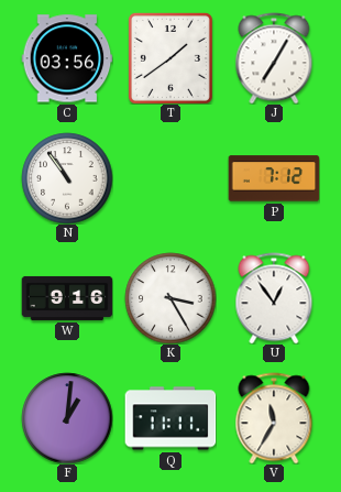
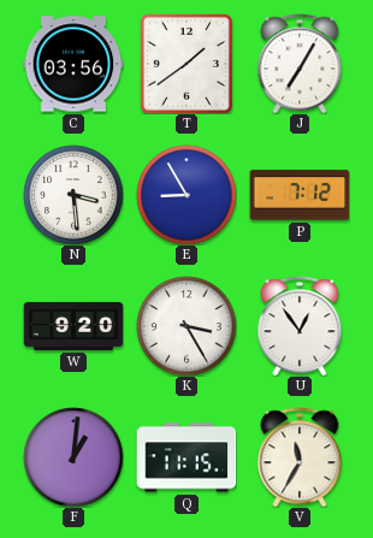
N: 10:54 -> 3:29
E: none -> 8:55
W: 9:16 -> 9:20
Q: 11:11 -> 11:15
